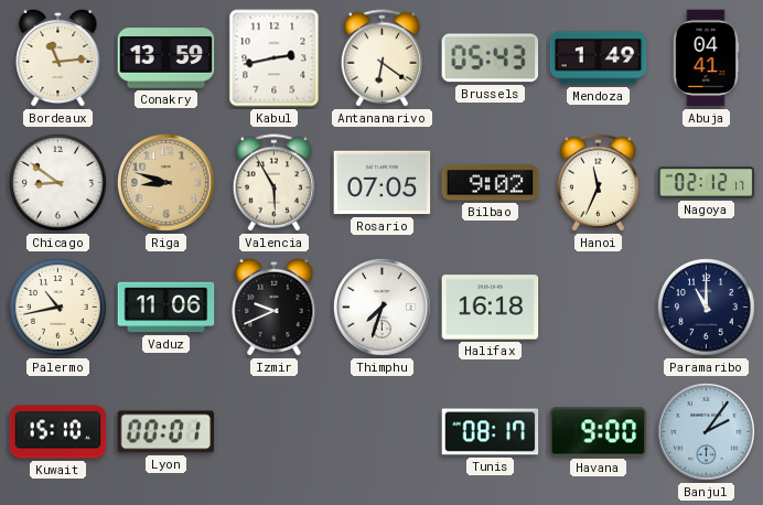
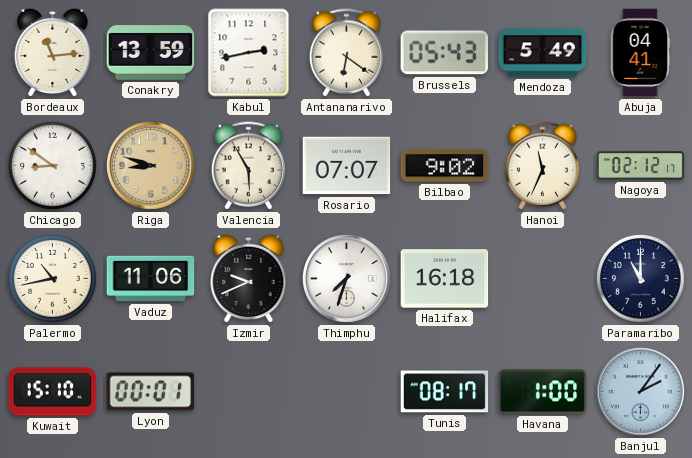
Mendoza: 1:49 -> 5:49
Rosario: 07:05 -> 07:07
Havana: 9:00 -> 1:00
